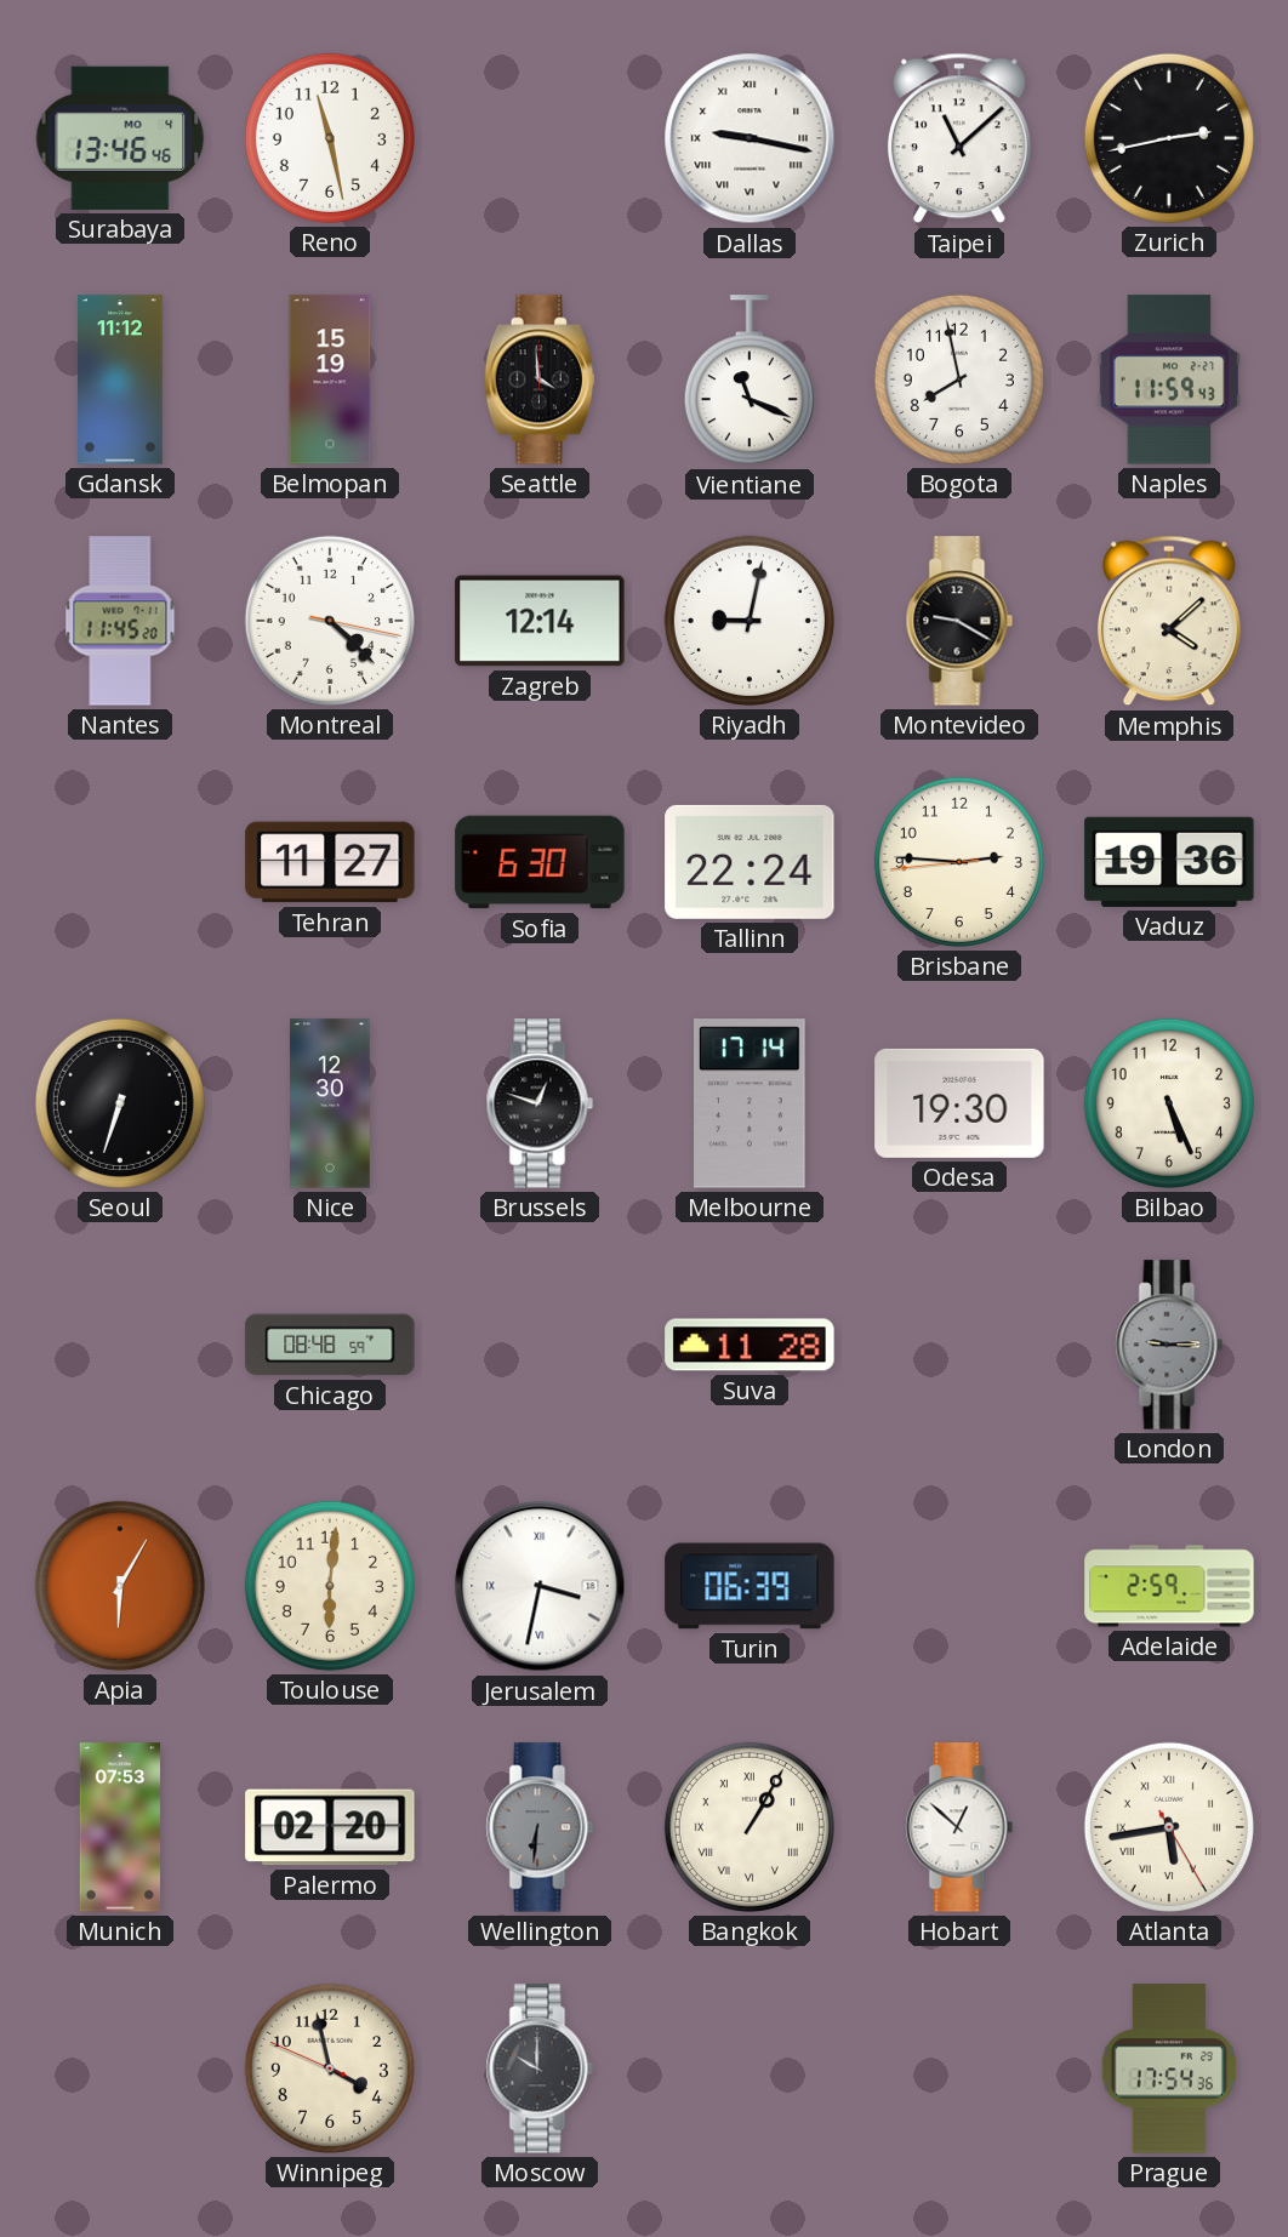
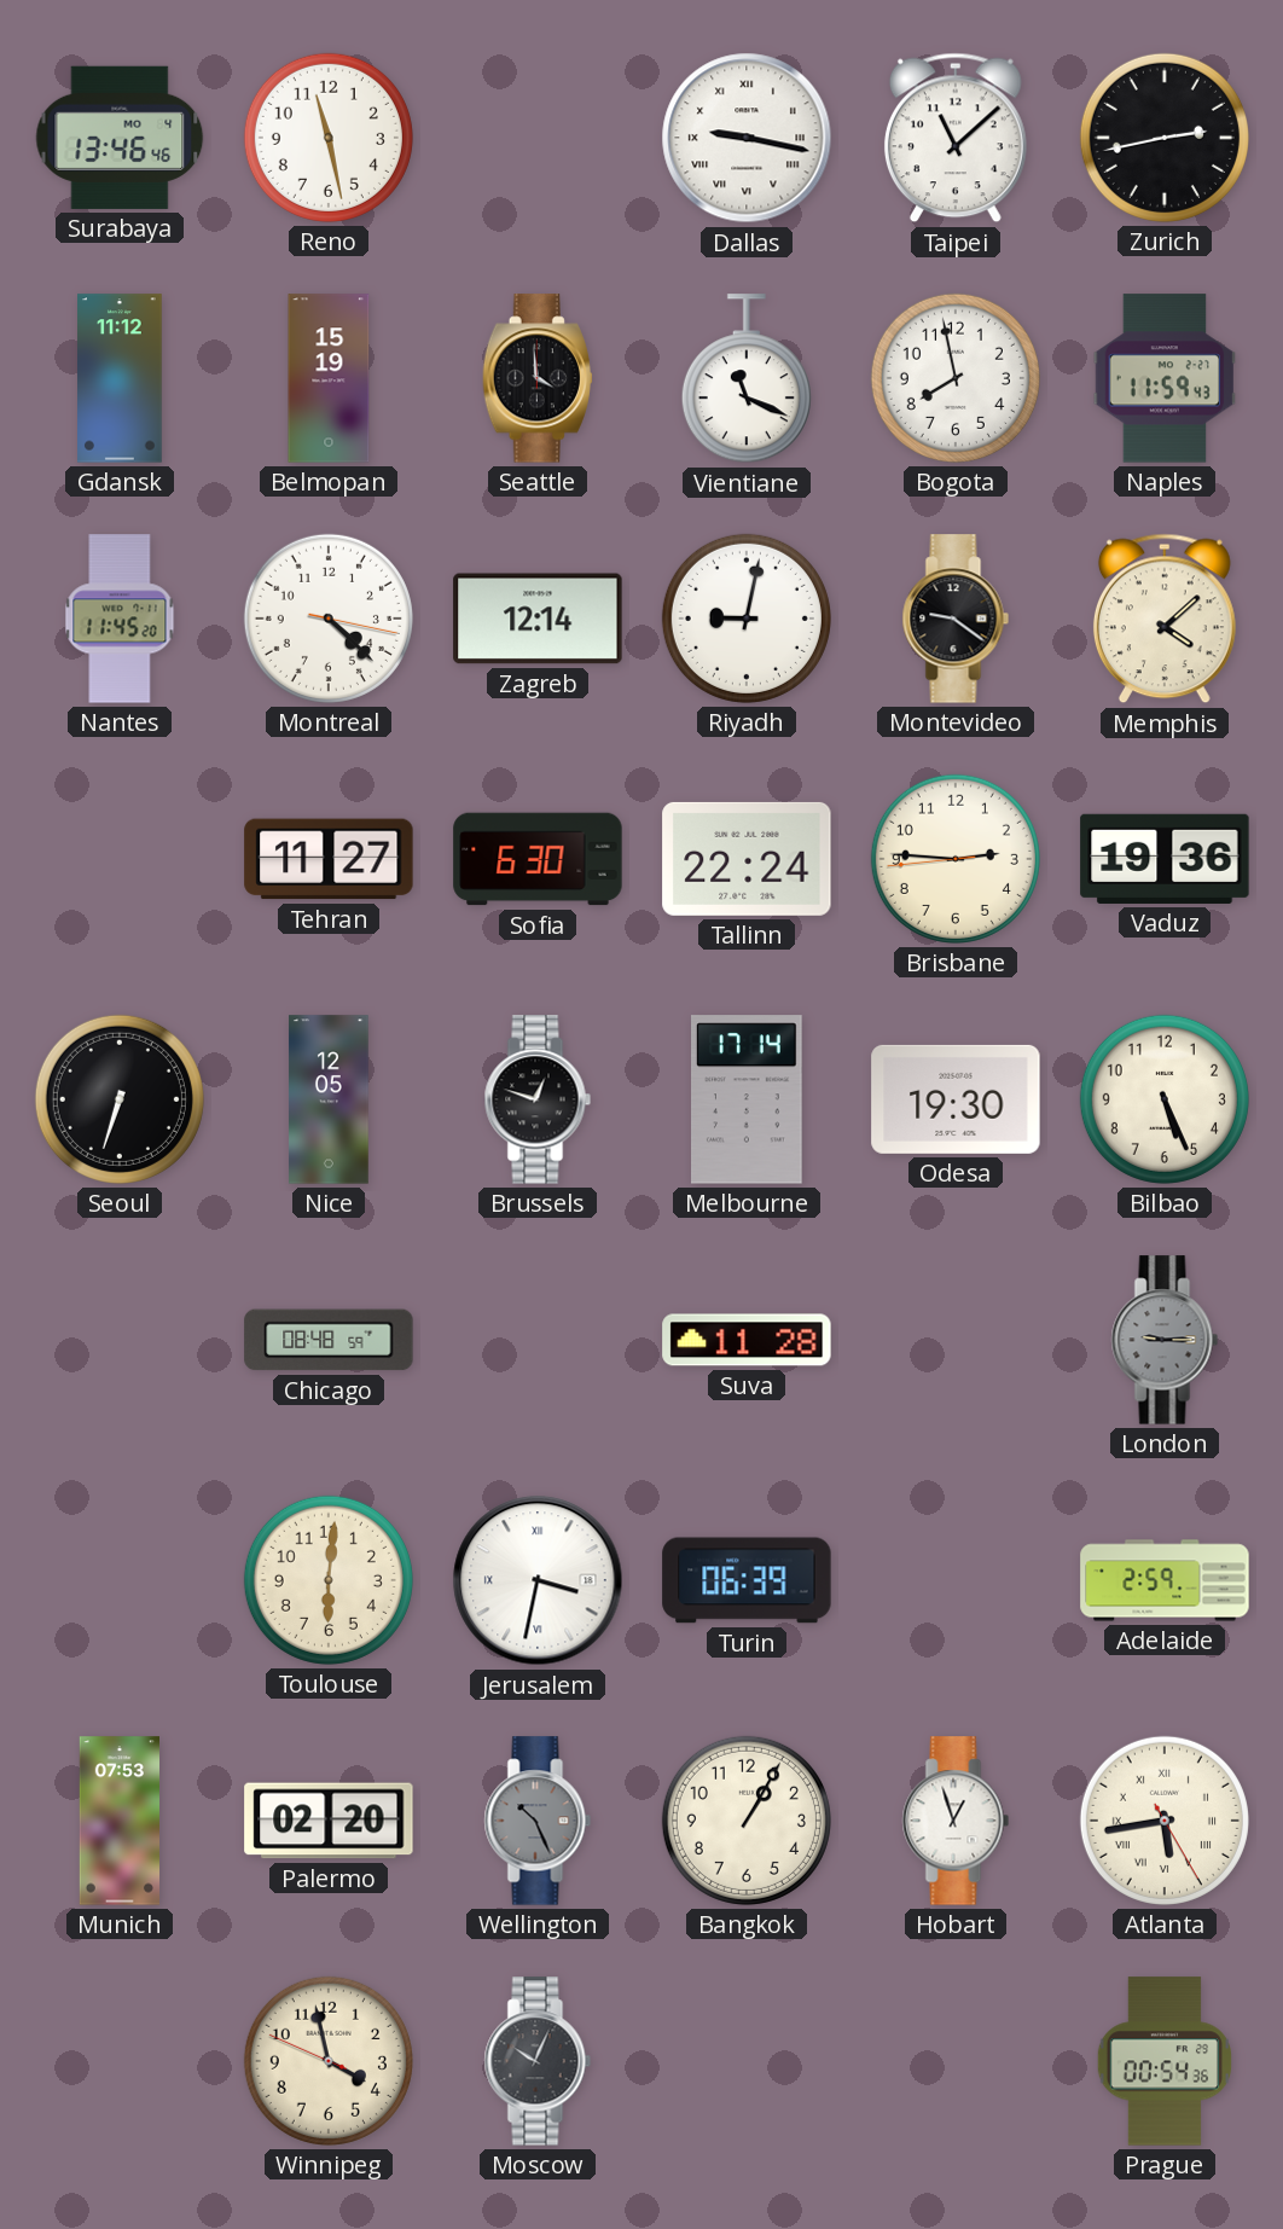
Montevideo: 9:20 -> 9:21
Nice: 12:30 -> 12:05
Apia: 6:05 -> none
Wellington: 6:31 -> 10:26
Bangkok numerals: Roman -> Arabic
Hobart: 12:52 -> 12:57
Moscow: 10:00 -> 10:04
Prague: 17:54 -> 00:54
